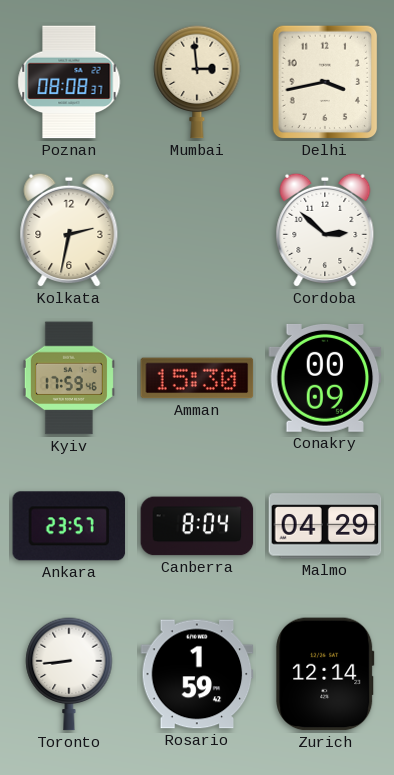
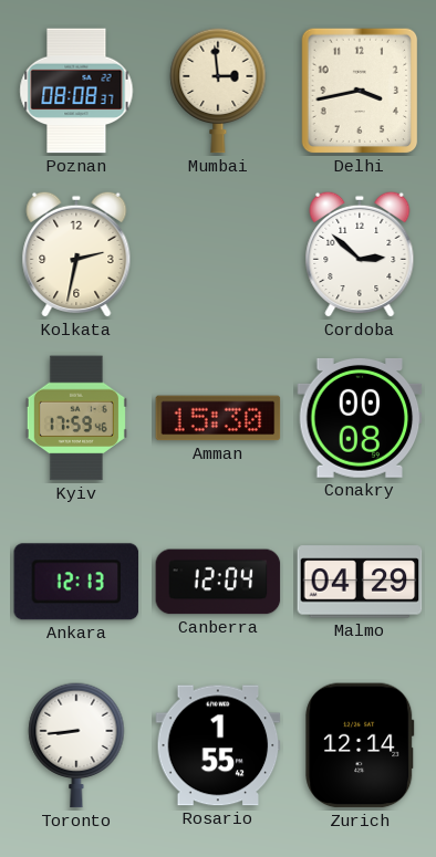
Conakry: 00:09 -> 00:08
Ankara: 23:57 -> 12:13
Canberra: 8:04 -> 12:04
Rosario: 1:59 -> 1:55
